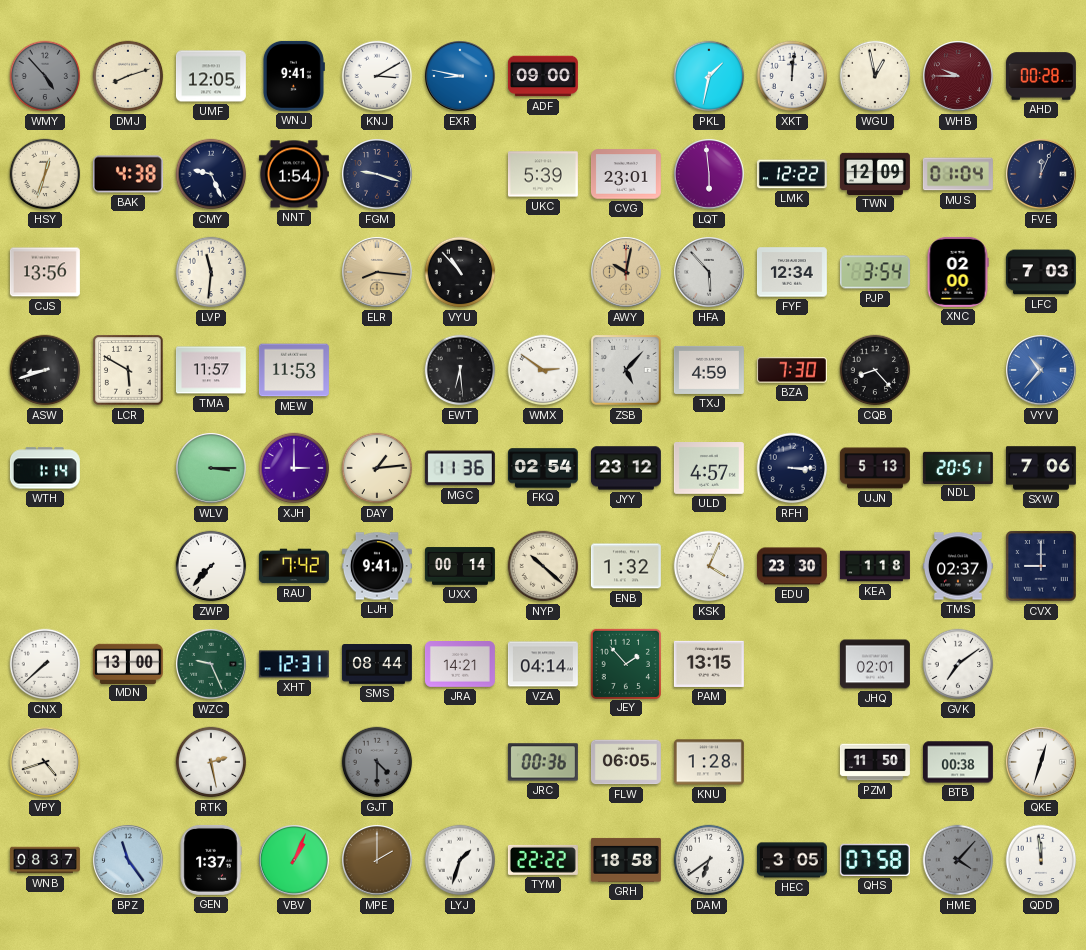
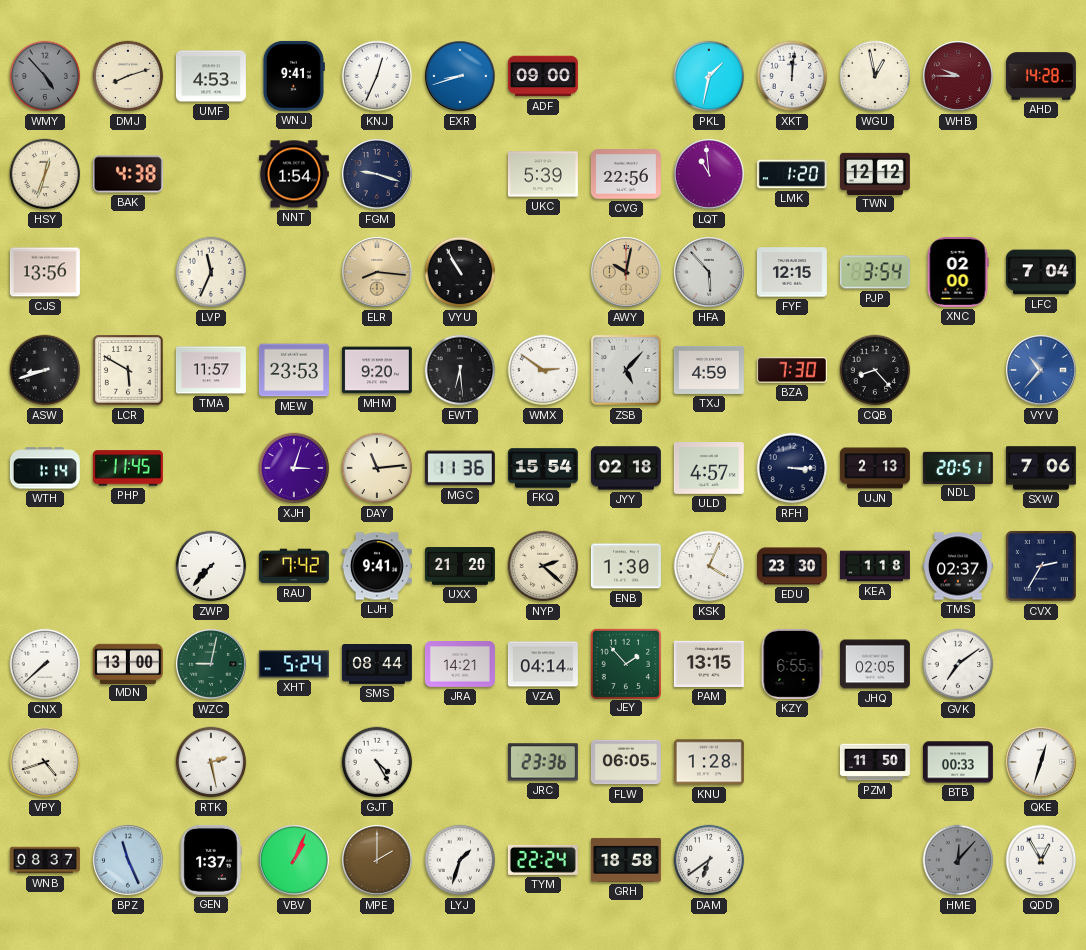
UMF: 12:05 -> 4:53
KNJ: 3:10 -> 12:34
EXR: 8:47 -> 8:42
AHD: 00:28 -> 14:28
CMY: 9:26 -> none
CVG: 23:01 -> 22:56
LQT: 5:59 -> 10:59
LMK: 12:22 -> 1:20
TWN: 12:09 -> 12:12
MUS: 01:04 -> none
FVE: 12:04 -> none
LVP: 11:31 -> 11:34
VYU: 10:53 -> 10:55
FYF: 12:34 -> 12:15
LFC: 7:03 -> 7:04
MEW: 11:53 -> 23:53
MHM: none -> 9:20
PHP: none -> 11:45
WLV: 3:15 -> none
XJH: 3:00 -> 3:03
DAY: 1:14 -> 11:14
FKQ: 02:54 -> 15:54
JYY: 23:12 -> 02:18
UJN: 5:13 -> 2:13
UXX: 00:14 -> 21:20
NYP: 10:22 -> 2:22
ENB: 1:32 -> 1:30
CVX: 9:00 -> 2:35
WZC: 9:26 -> 9:02
XHT: 12:31 -> 5:24
KZY: none -> 6:55
JHQ: 02:01 -> 02:05
GJT: 4:30 -> 4:25
GJT dial: grey -> white
JRC: 00:36 -> 23:36
BTB: 00:38 -> 00:33
BPZ: 11:24 -> 11:26
TYM: 22:22 -> 22:24
HEC: 3:05 -> none
QHS: 07:58 -> none
HME: 4:07 -> 12:07
QDD: 11:59 -> 12:55
